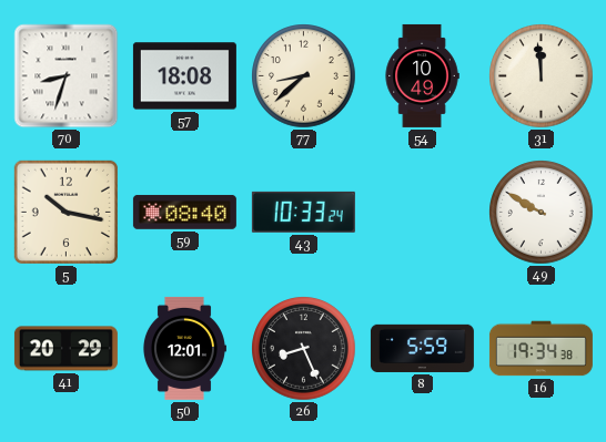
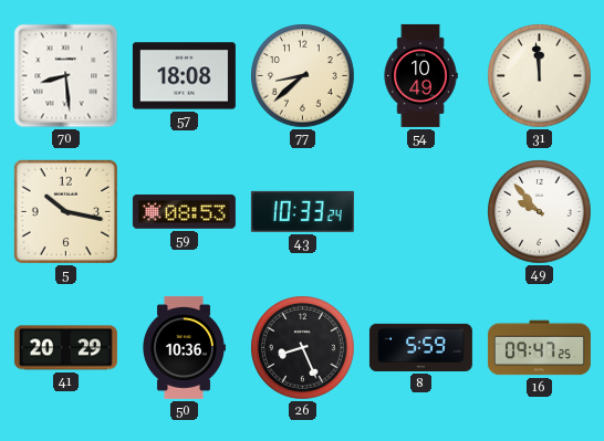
70: 8:33 -> 8:29
59: 08:40 -> 08:53
49: 9:50 -> 9:53
50: 12:01 -> 10:36
16: 19:34 -> 09:47
